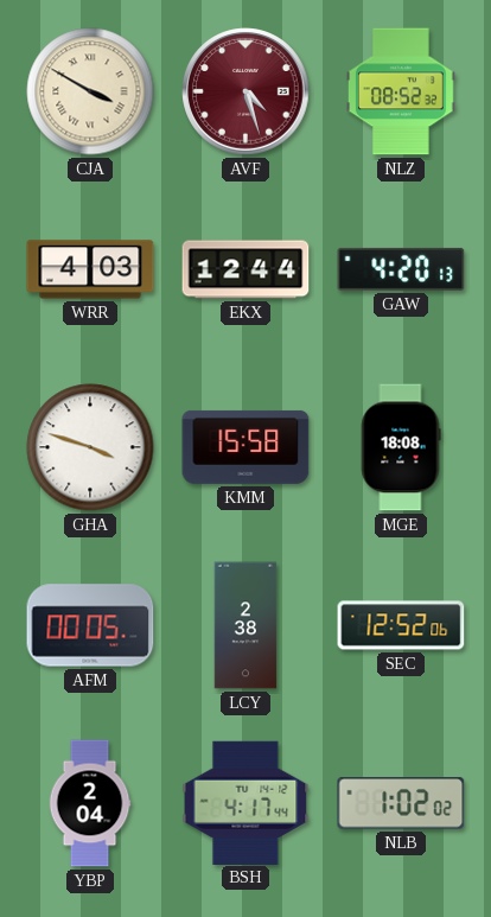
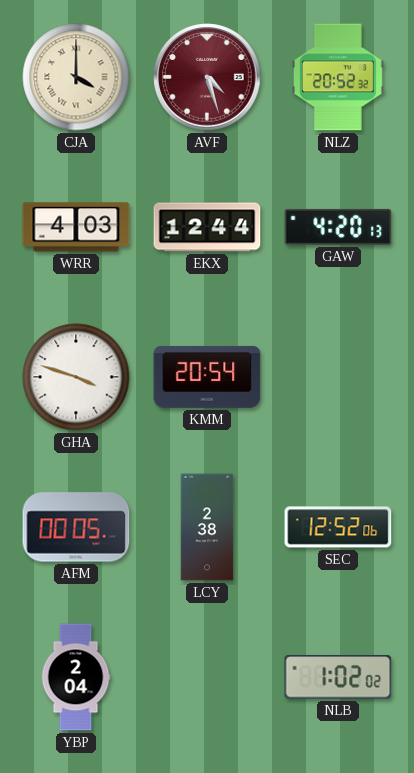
CJA: 3:50 -> 4:00
NLZ: 08:52 -> 20:52
KMM: 15:58 -> 20:54
MGE: 18:08 -> none
BSH: 4:17 -> none
